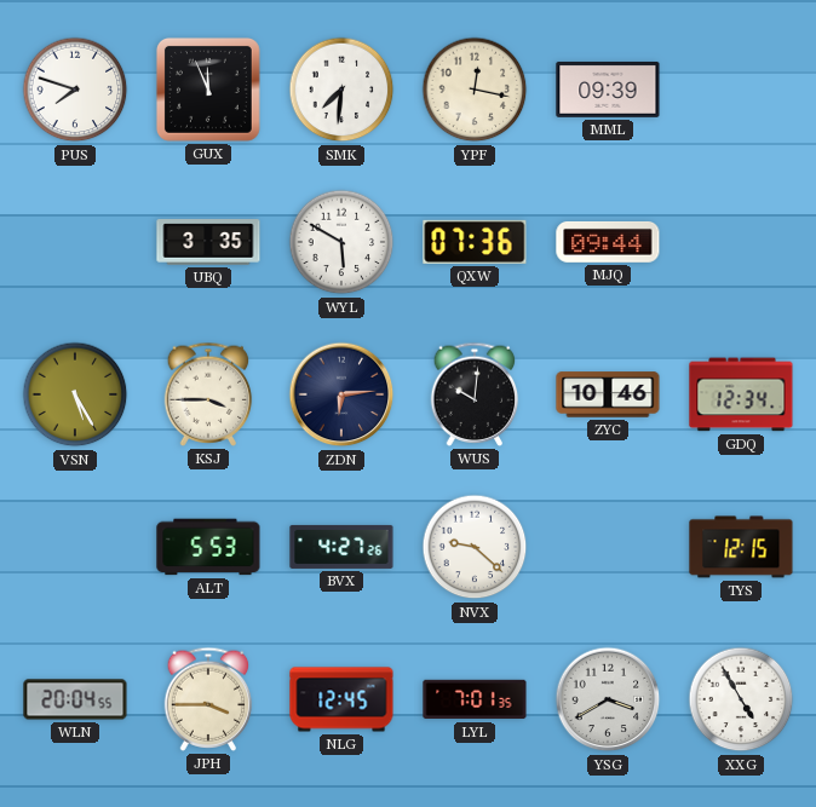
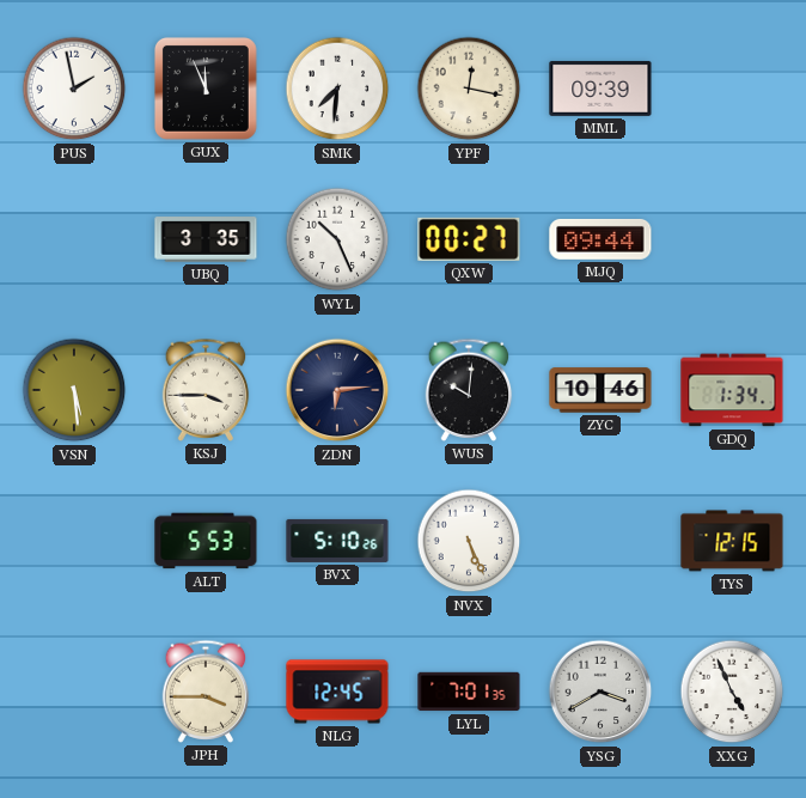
PUS: 7:48 -> 1:58
WYL: 5:50 -> 10:26
QXW: 07:36 -> 00:27
VSN: 5:25 -> 5:29
GDQ: 12:34 -> 1:34
BVX: 4:27 -> 5:10
NVX: 9:22 -> 5:26
WLN: 20:04 -> none
XXG: 4:55 -> 4:56
